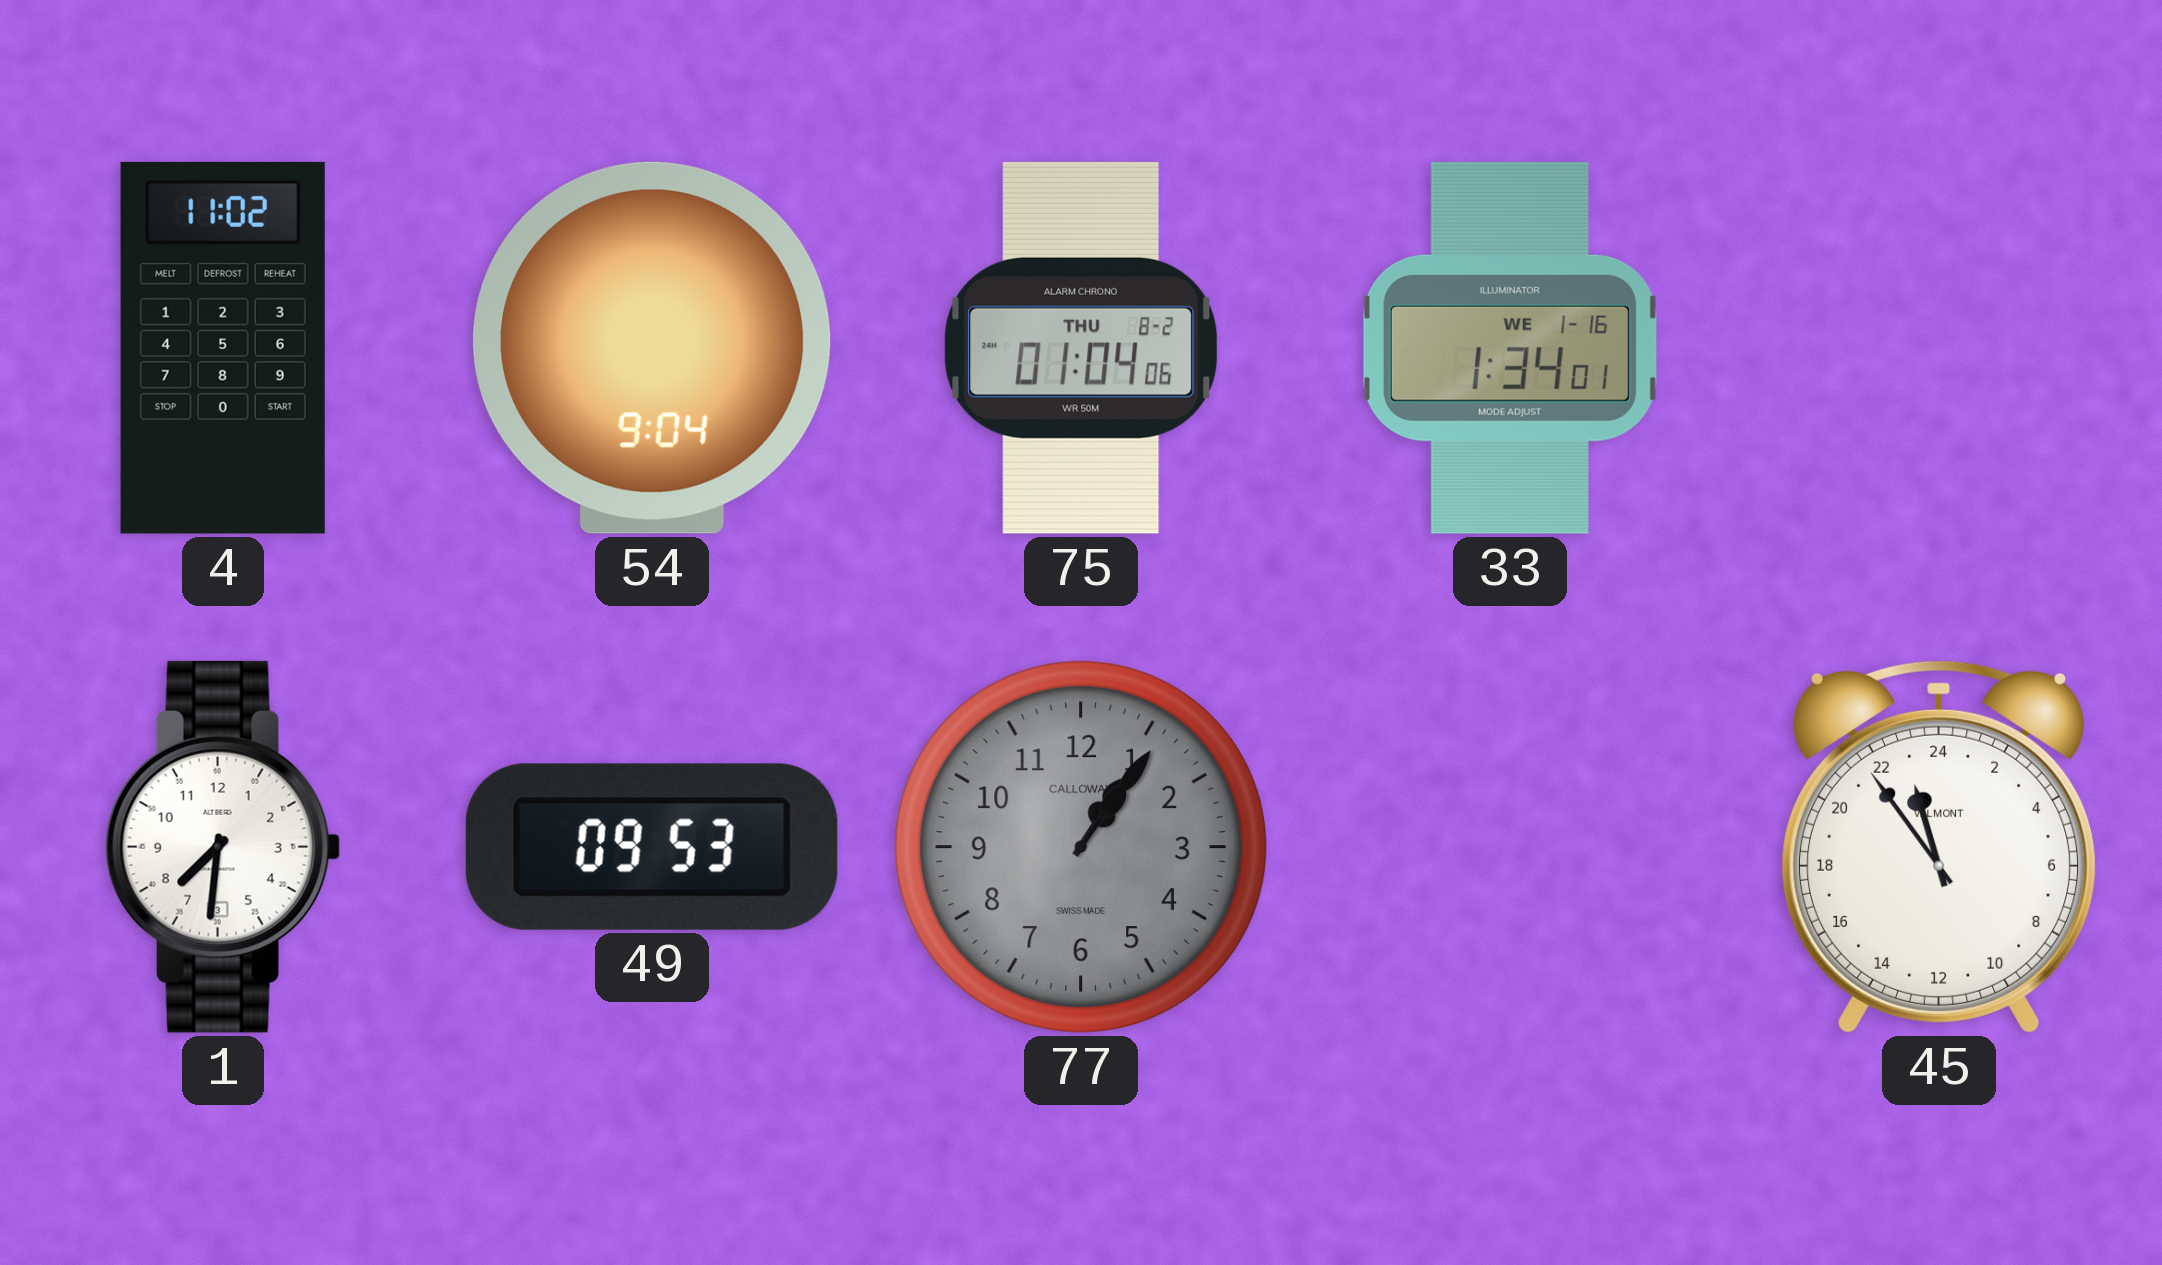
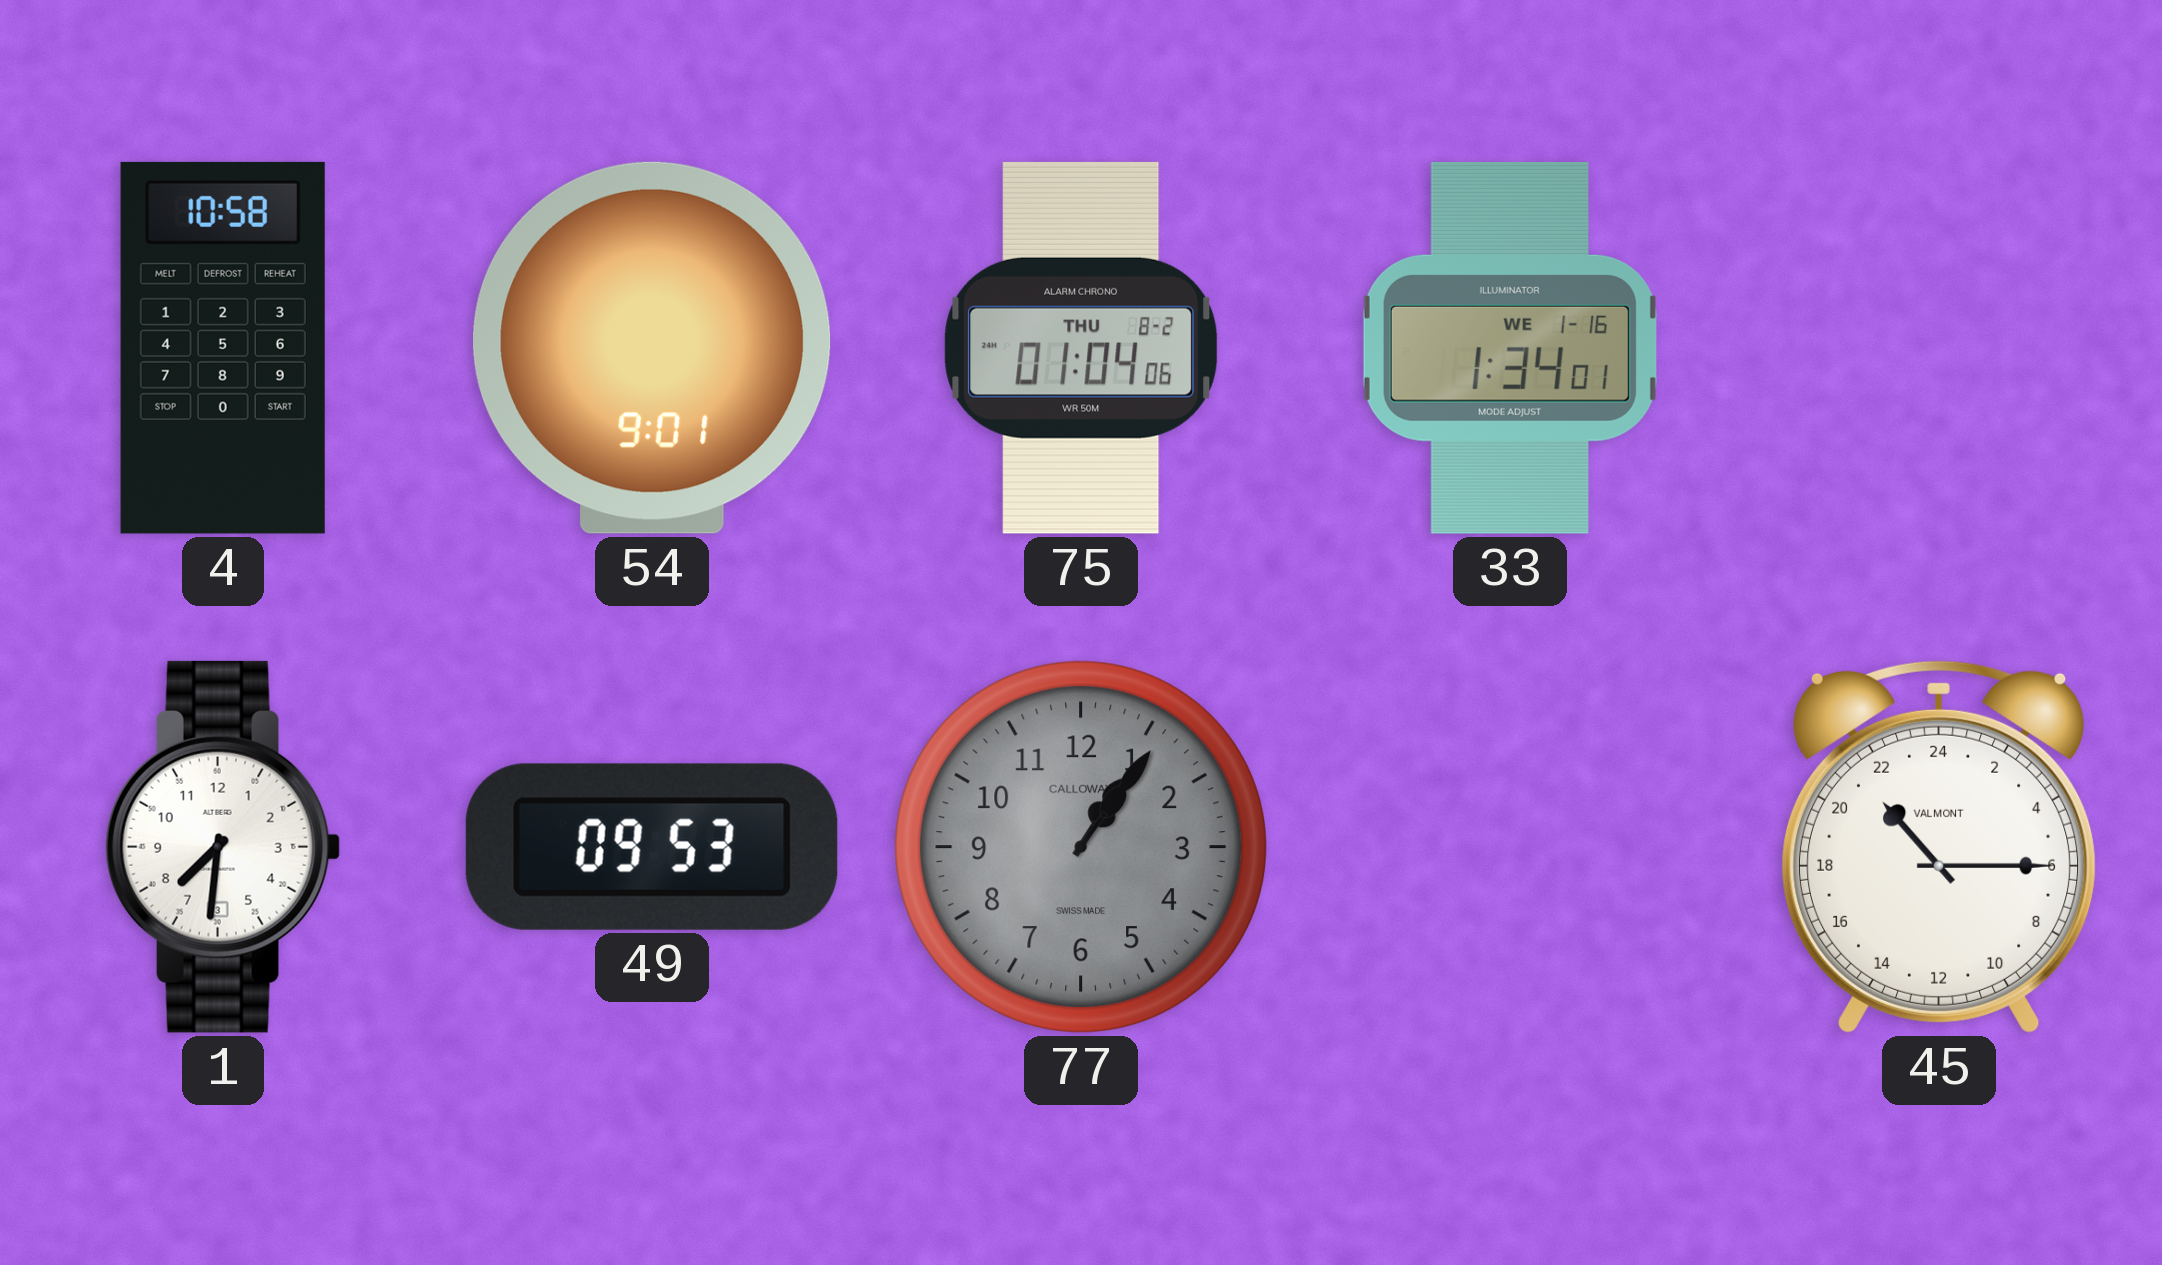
4: 11:02 -> 10:58
54: 9:04 -> 9:01
45: 22:54 -> 21:15
